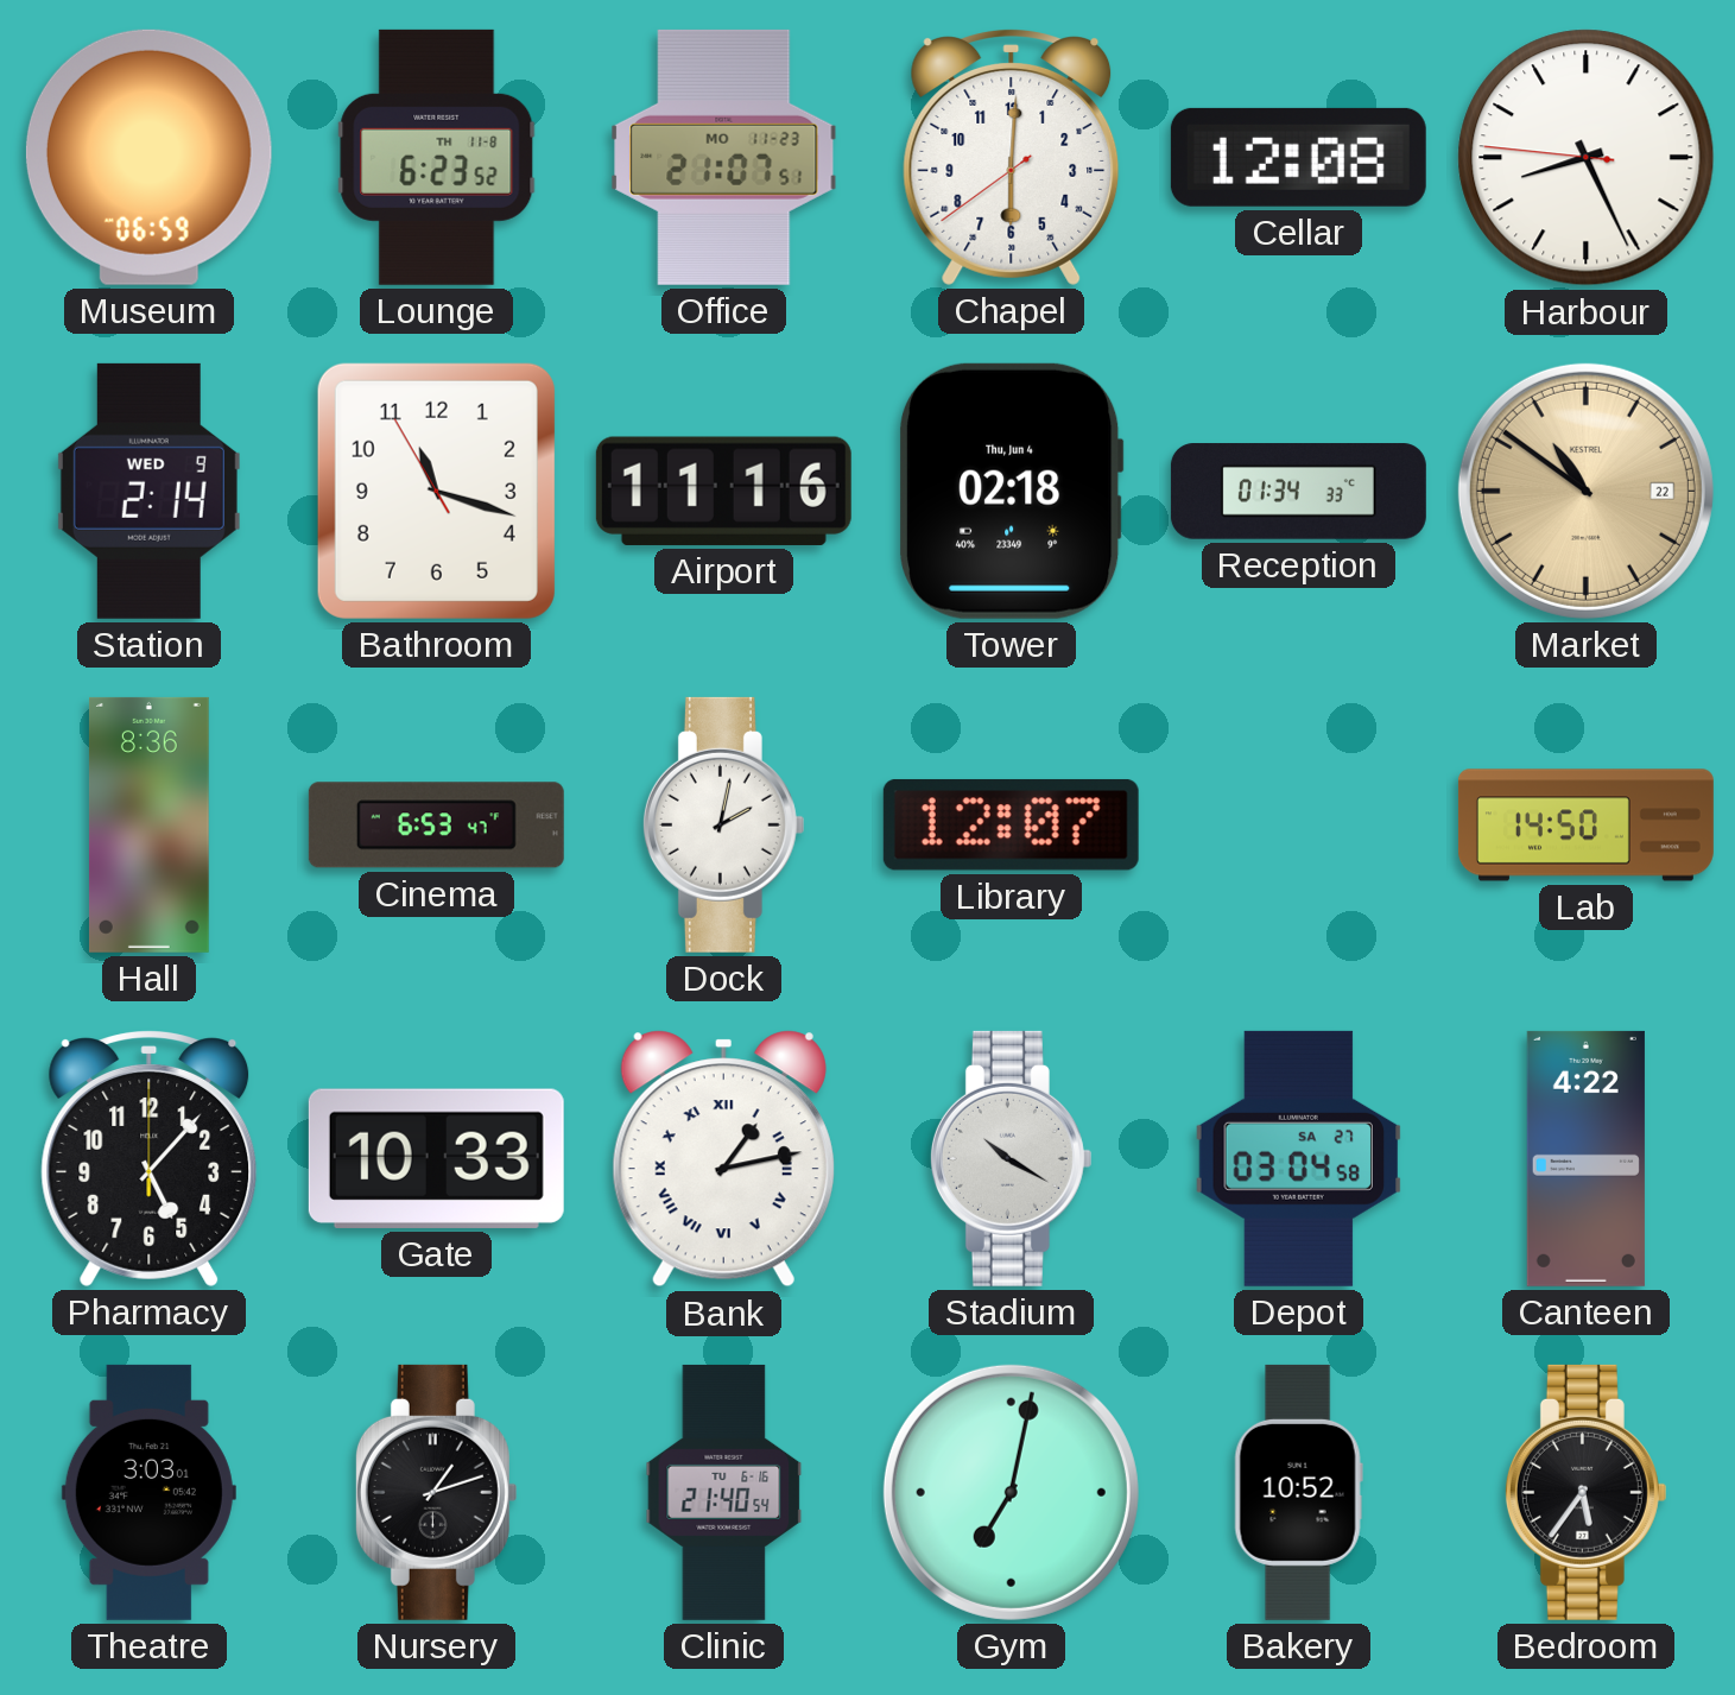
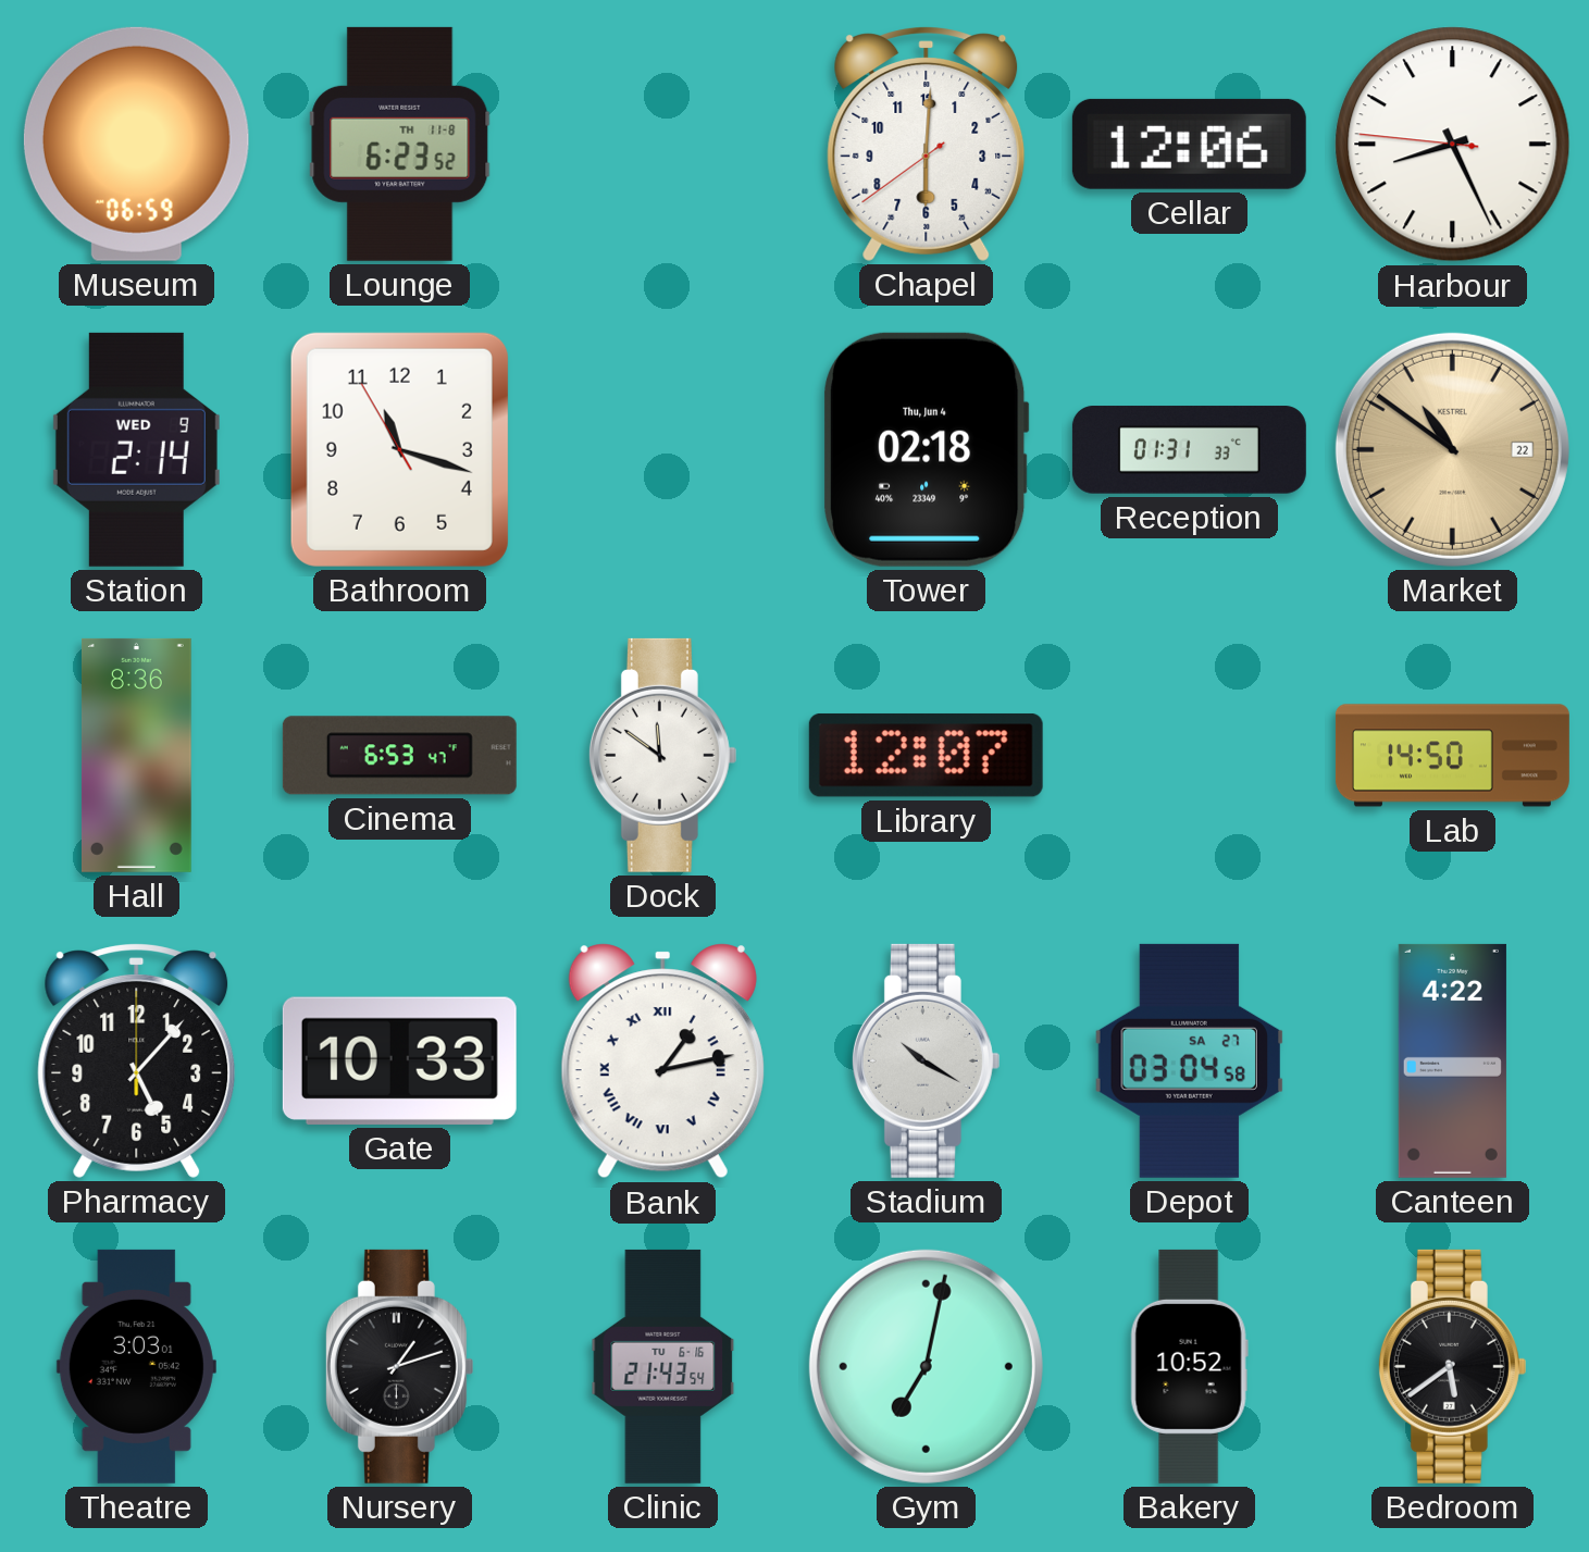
Office: 21:07 -> none
Cellar: 12:08 -> 12:06
Airport: 11:16 -> none
Reception: 01:34 -> 01:31
Dock: 2:02 -> 11:51
Clinic: 21:40 -> 21:43
Bedroom: 5:36 -> 5:39
